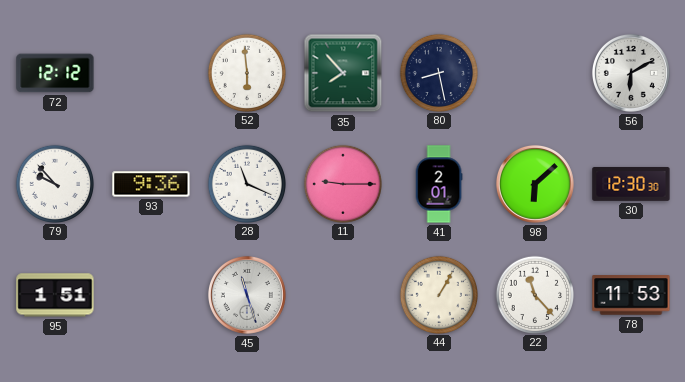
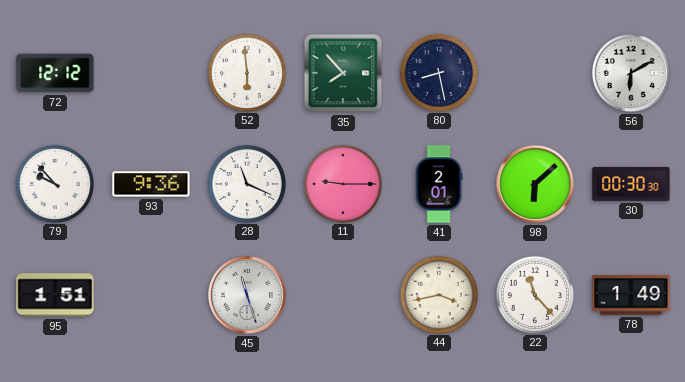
30: 12:30 -> 00:30
44: 1:05 -> 3:43
78: 11:53 -> 1:49
